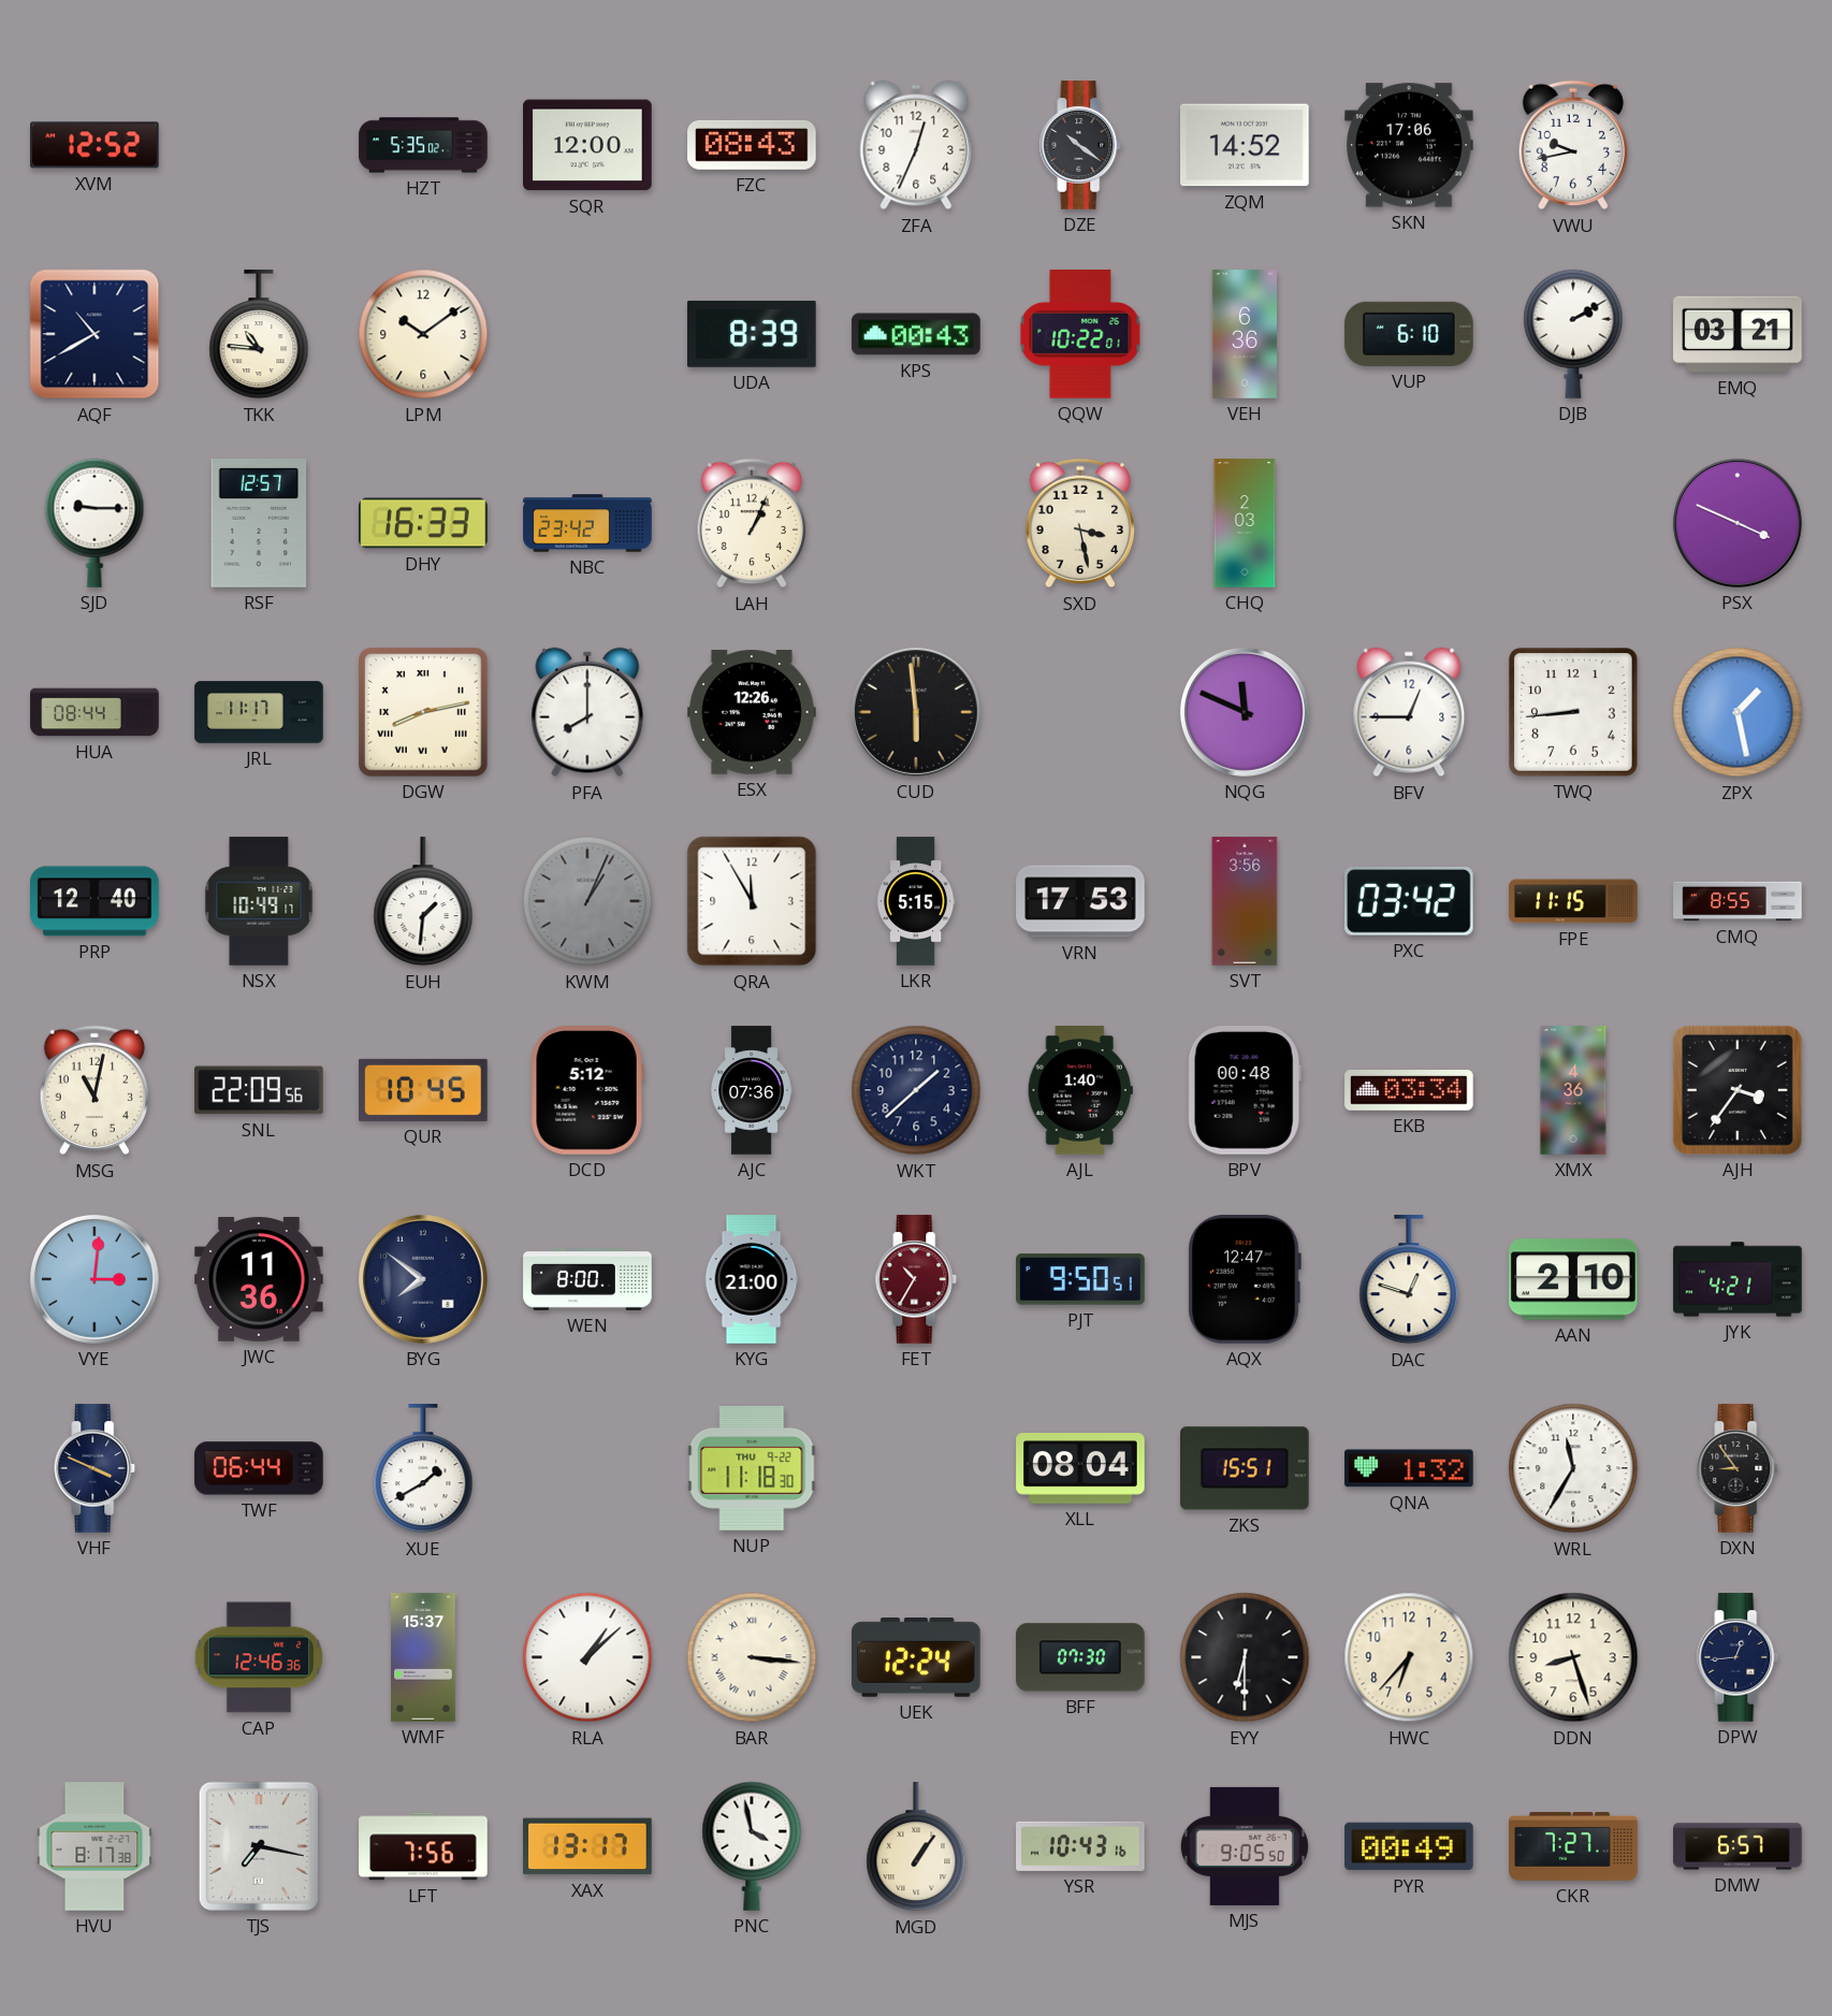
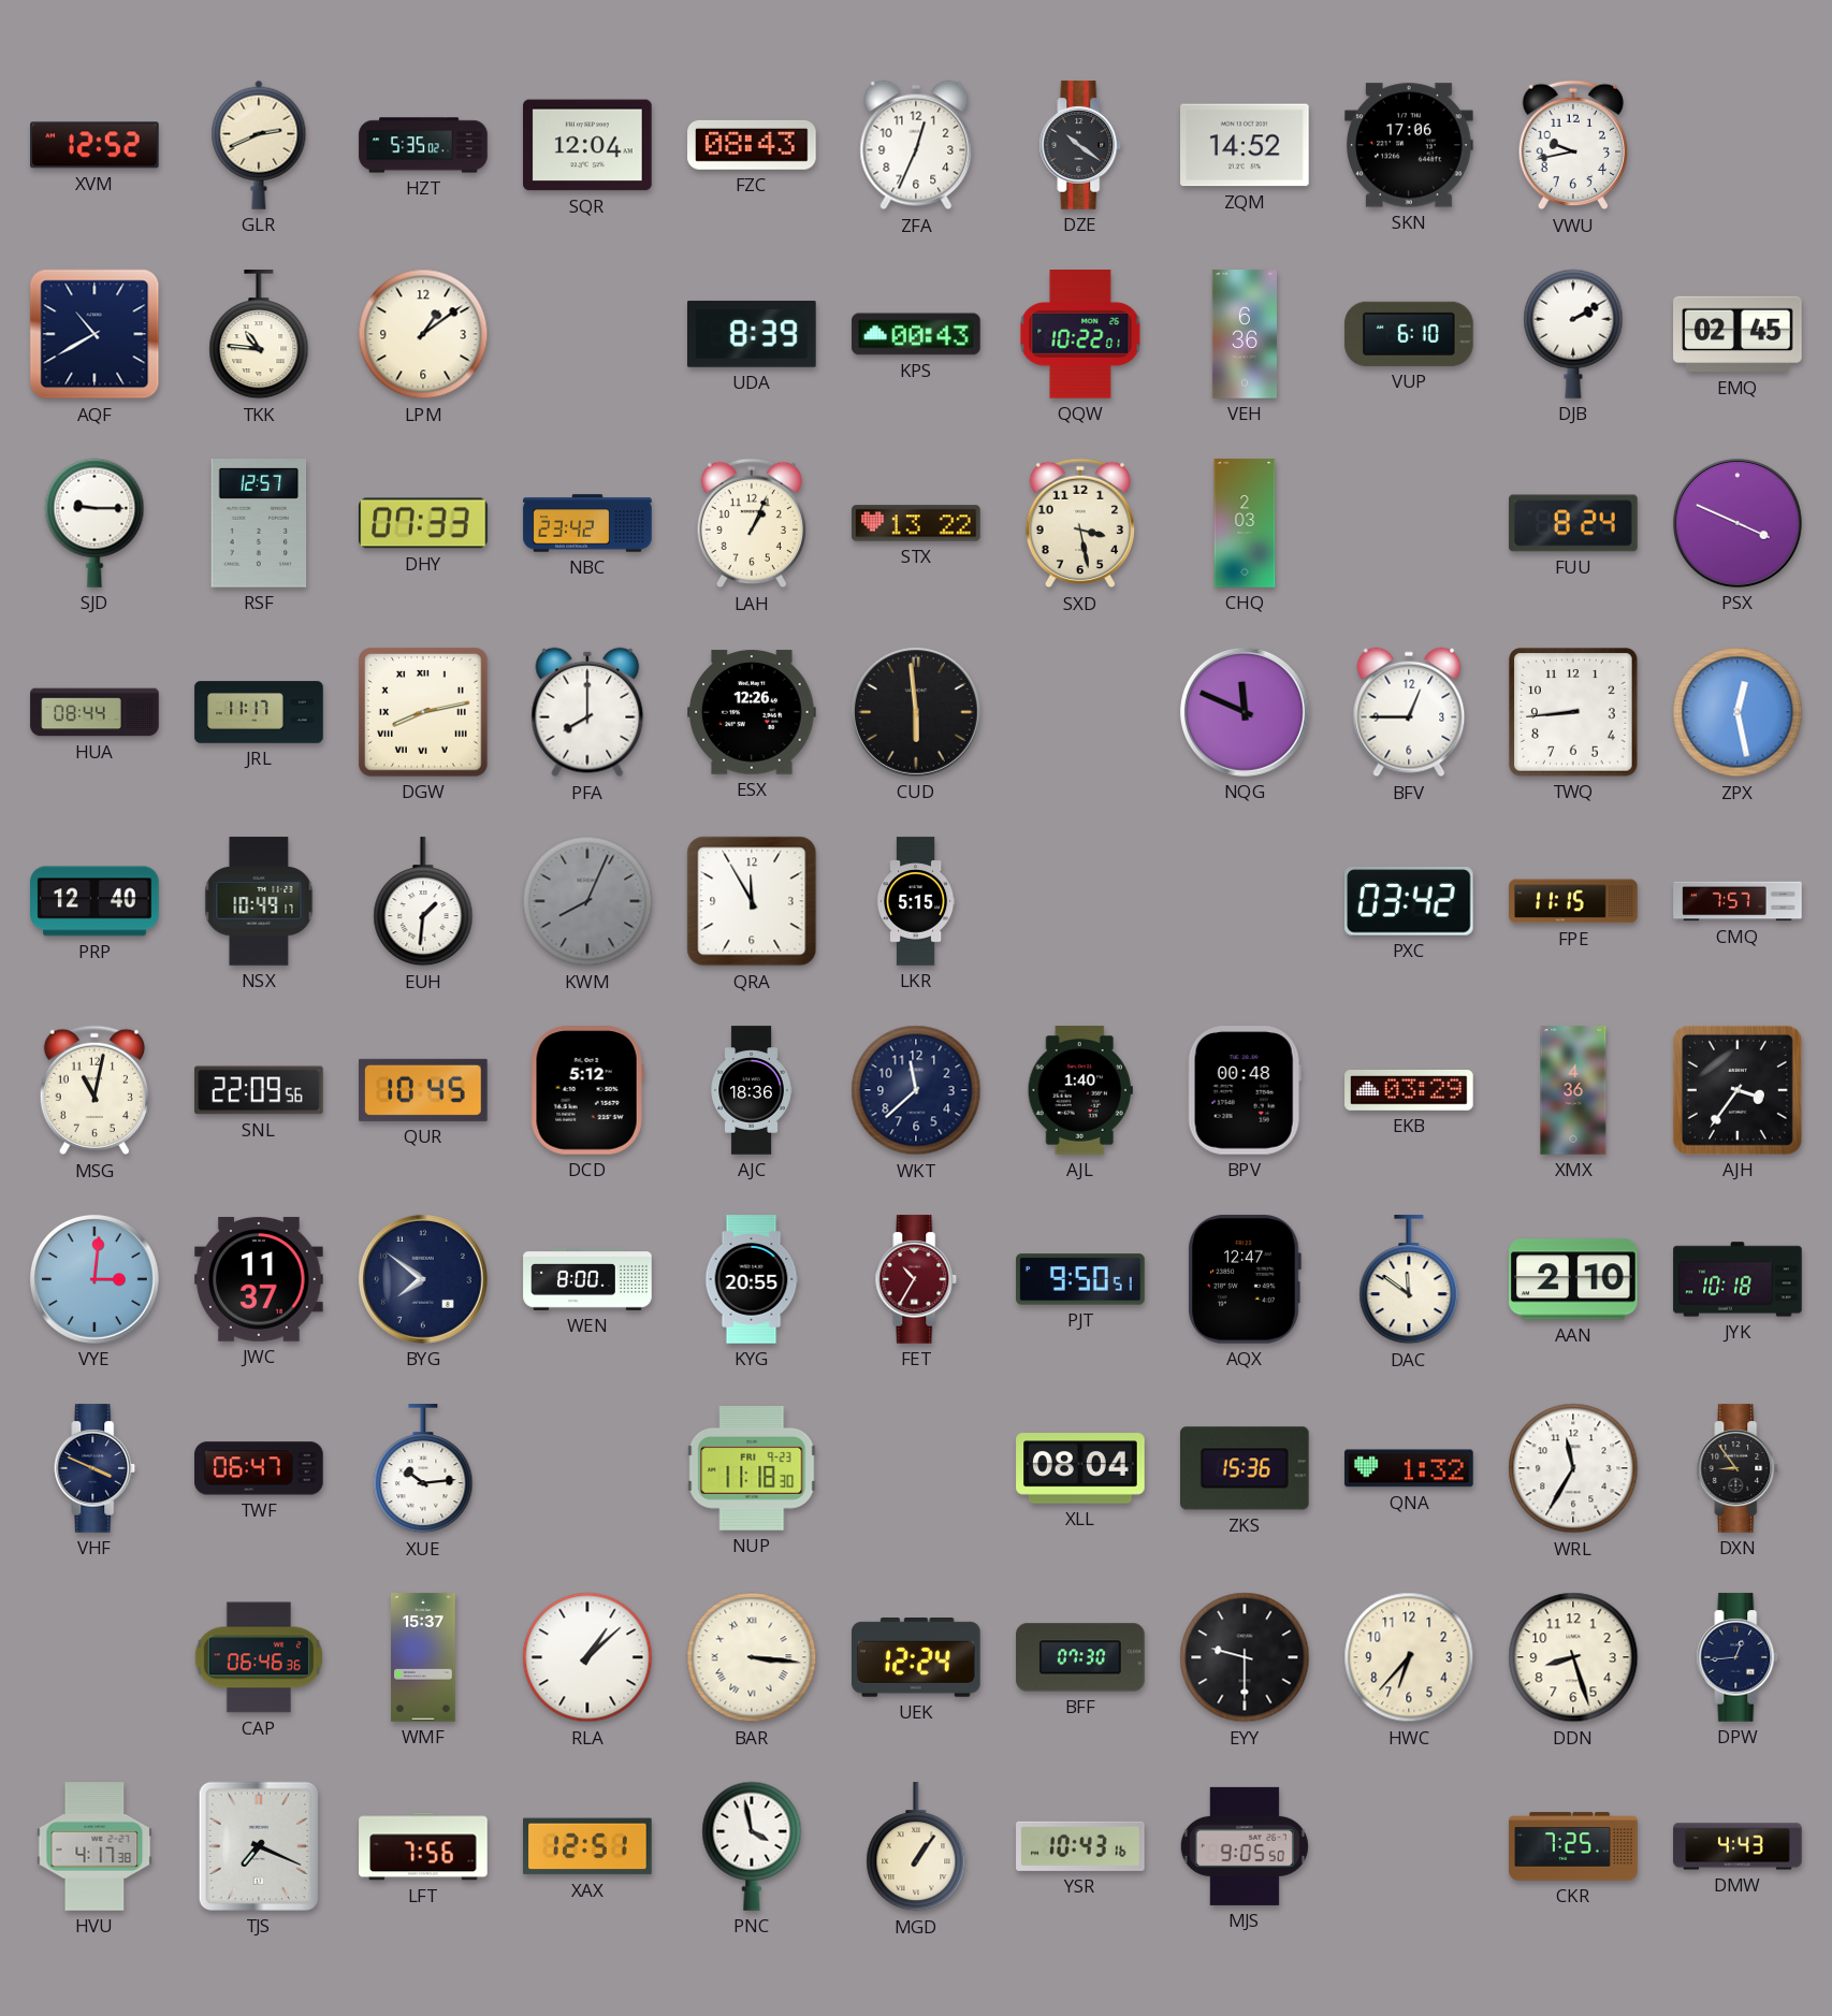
GLR: none -> 2:41
SQR: 12:00 -> 12:04
LPM: 10:09 -> 1:09
EMQ: 03:21 -> 02:45
DHY: 16:33 -> 07:33
STX: none -> 13:22
FUU: none -> 8:24
ZPX: 1:28 -> 12:28
KWM: 1:04 -> 8:04
VRN: 17:53 -> none
SVT: 3:56 -> none
CMQ: 8:55 -> 7:57
AJC: 07:36 -> 18:36
WKT: 1:38 -> 11:38
EKB: 03:34 -> 03:29
JWC: 11:36 -> 11:37
KYG: 21:00 -> 20:55
DAC: 12:48 -> 11:51
JYK: 4:21 -> 10:18
TWF: 06:44 -> 06:47
XUE: 1:40 -> 10:14
NUP date: THU 9-22 -> FRI 9-23
ZKS: 15:51 -> 15:36
CAP: 12:46 -> 06:46
EYY: 6:30 -> 9:30
HVU: 8:17 -> 4:17
TJS: 7:17 -> 7:19
XAX: 13:17 -> 12:51
PYR: 00:49 -> none
CKR: 7:27 -> 7:25
DMW: 6:57 -> 4:43
